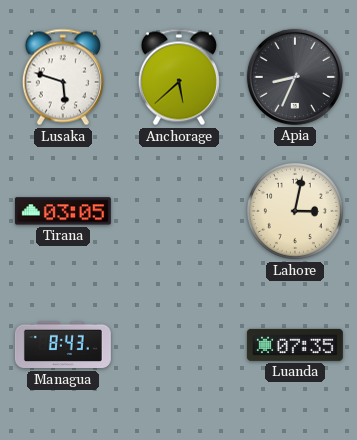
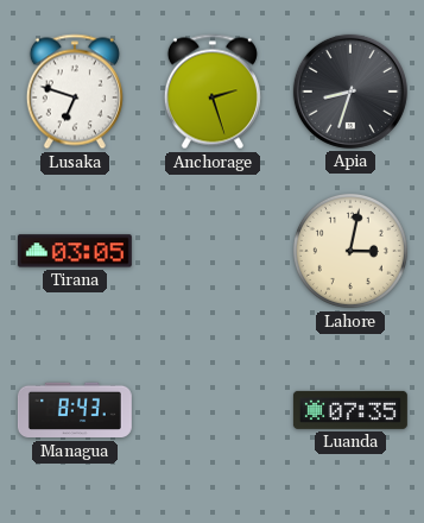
Lusaka: 5:48 -> 6:48
Anchorage: 5:38 -> 2:27
Apia: 8:34 -> 8:33
